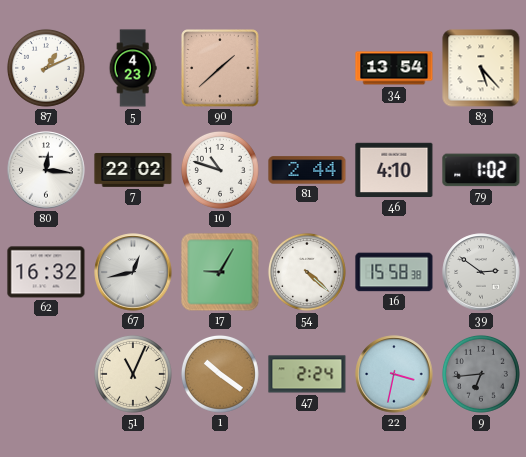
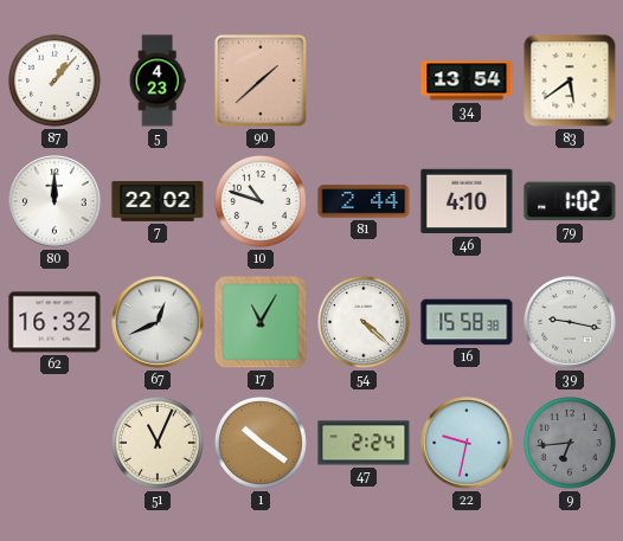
87: 1:11 -> 1:07
83: 5:23 -> 5:39
80: 12:16 -> 12:00
67: 12:43 -> 12:41
17: 9:05 -> 11:05
39: 2:51 -> 9:17
22: 3:32 -> 9:32
